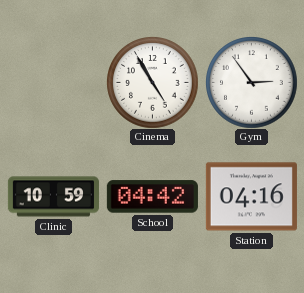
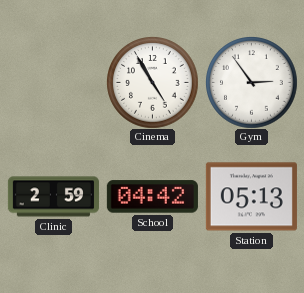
Clinic: 10:59 -> 2:59
Station: 04:16 -> 05:13
